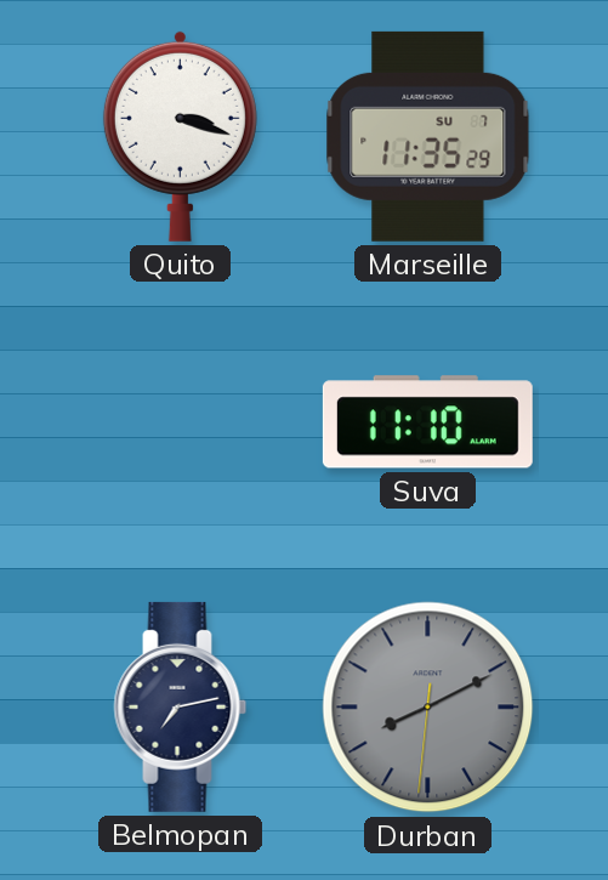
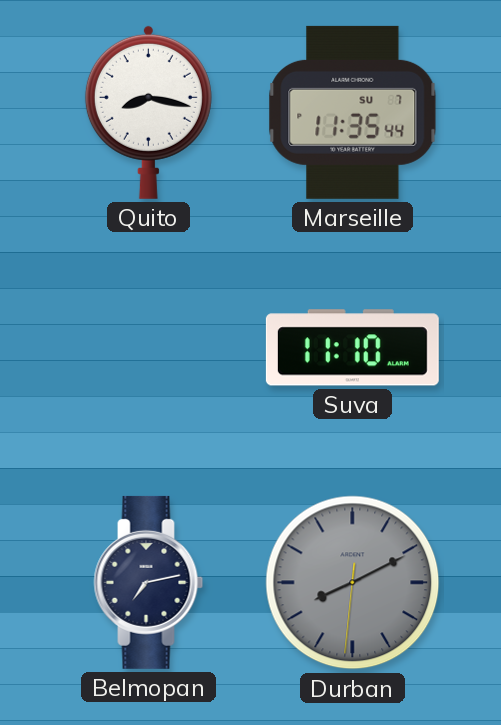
Quito: 3:18 -> 8:17
Marseille: 11:35:29 -> 11:35:44
